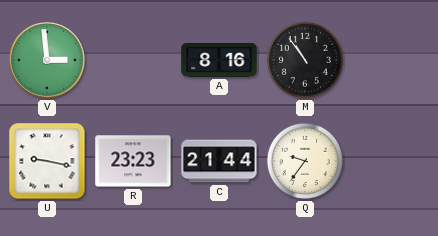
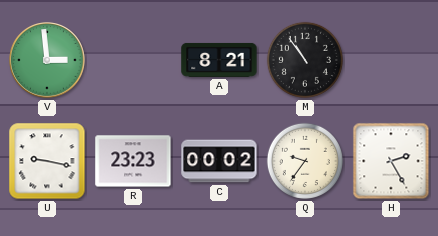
A: 8:16 -> 8:21
C: 21:44 -> 00:02
H: none -> 2:25
